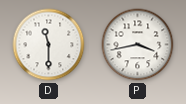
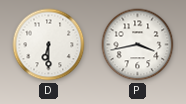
D: 11:30 -> 6:30
